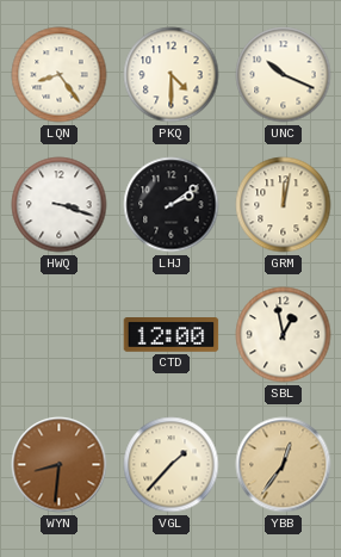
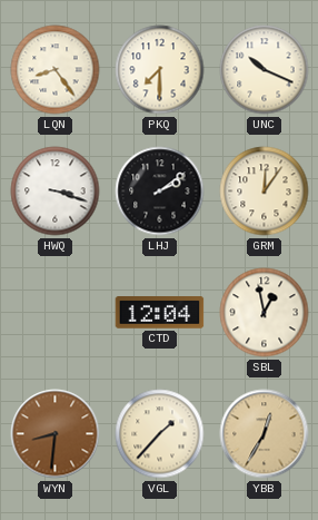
PKQ: 4:30 -> 7:30
GRM: 12:02 -> 12:06
CTD: 12:00 -> 12:04
YBB: 12:36 -> 12:35
